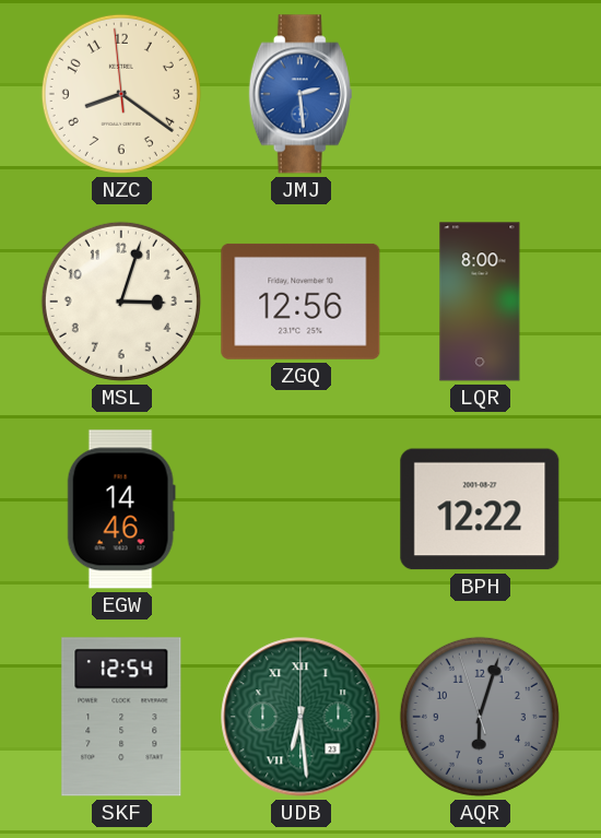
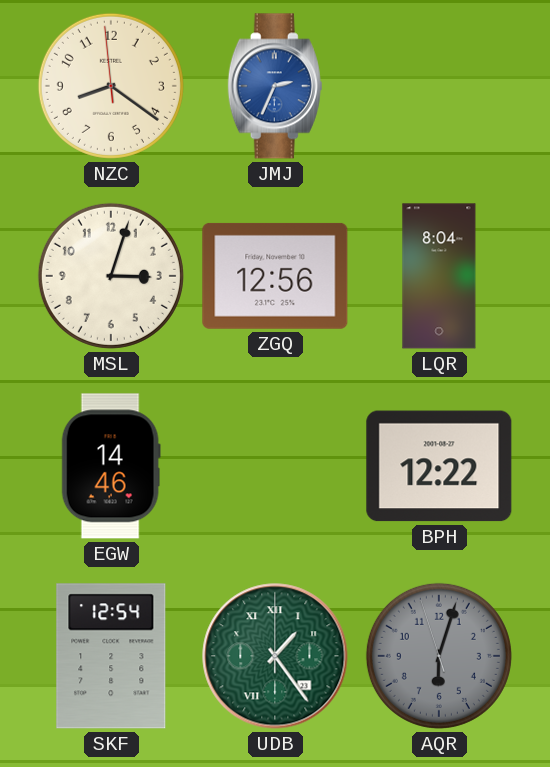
JMJ: 2:29 -> 2:34
LQR: 8:00 -> 8:04
UDB: 6:29 -> 1:24
